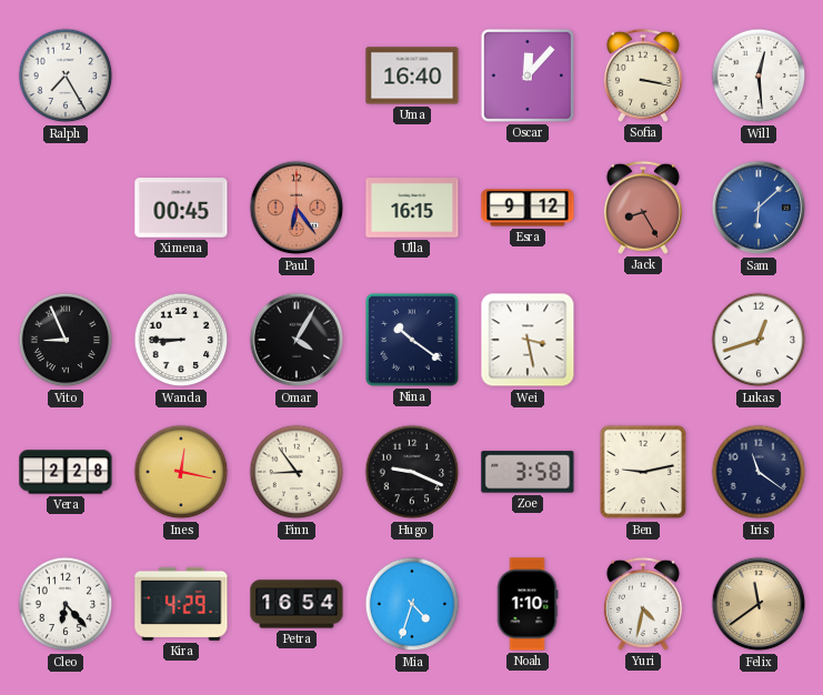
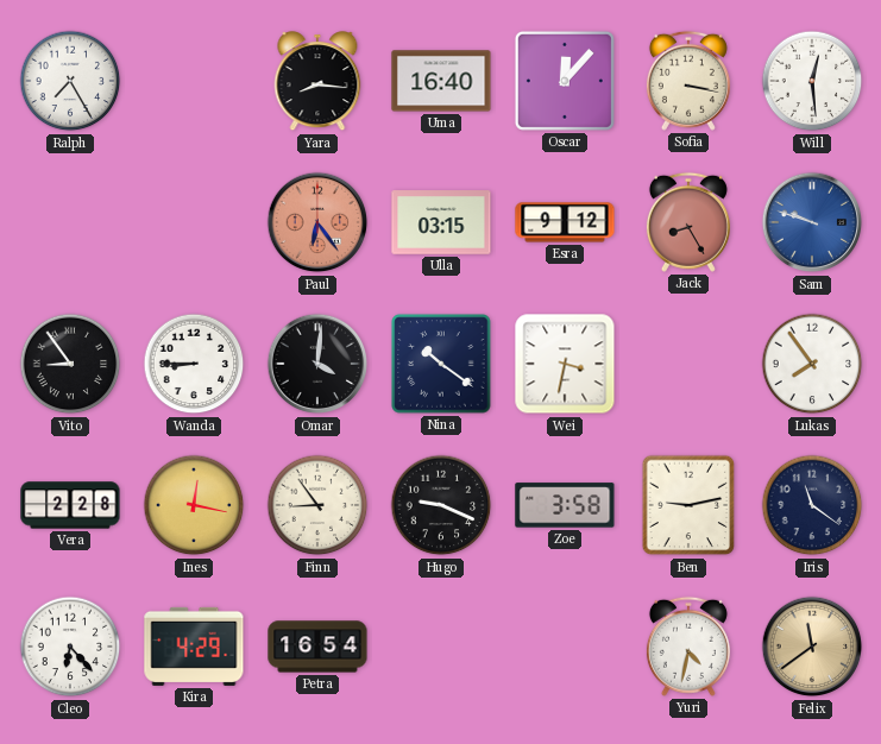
Yara: none -> 8:16
Ximena: 00:45 -> none
Ulla: 16:15 -> 03:15
Sam: 6:08 -> 9:48
Vito: 8:56 -> 8:54
Omar: 4:05 -> 4:01
Wei: 3:28 -> 3:32
Lukas: 12:42 -> 7:54
Mia: 4:33 -> none
Noah: 1:10 -> none
